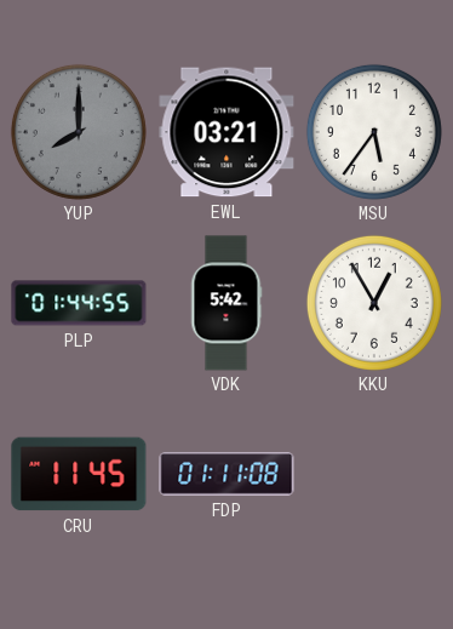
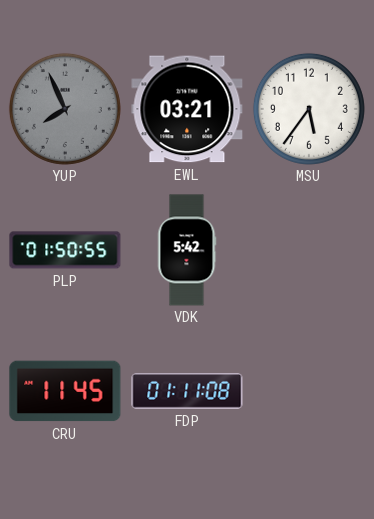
YUP: 8:00 -> 7:56
PLP: 01:44 -> 01:50
KKU: 12:55 -> none
